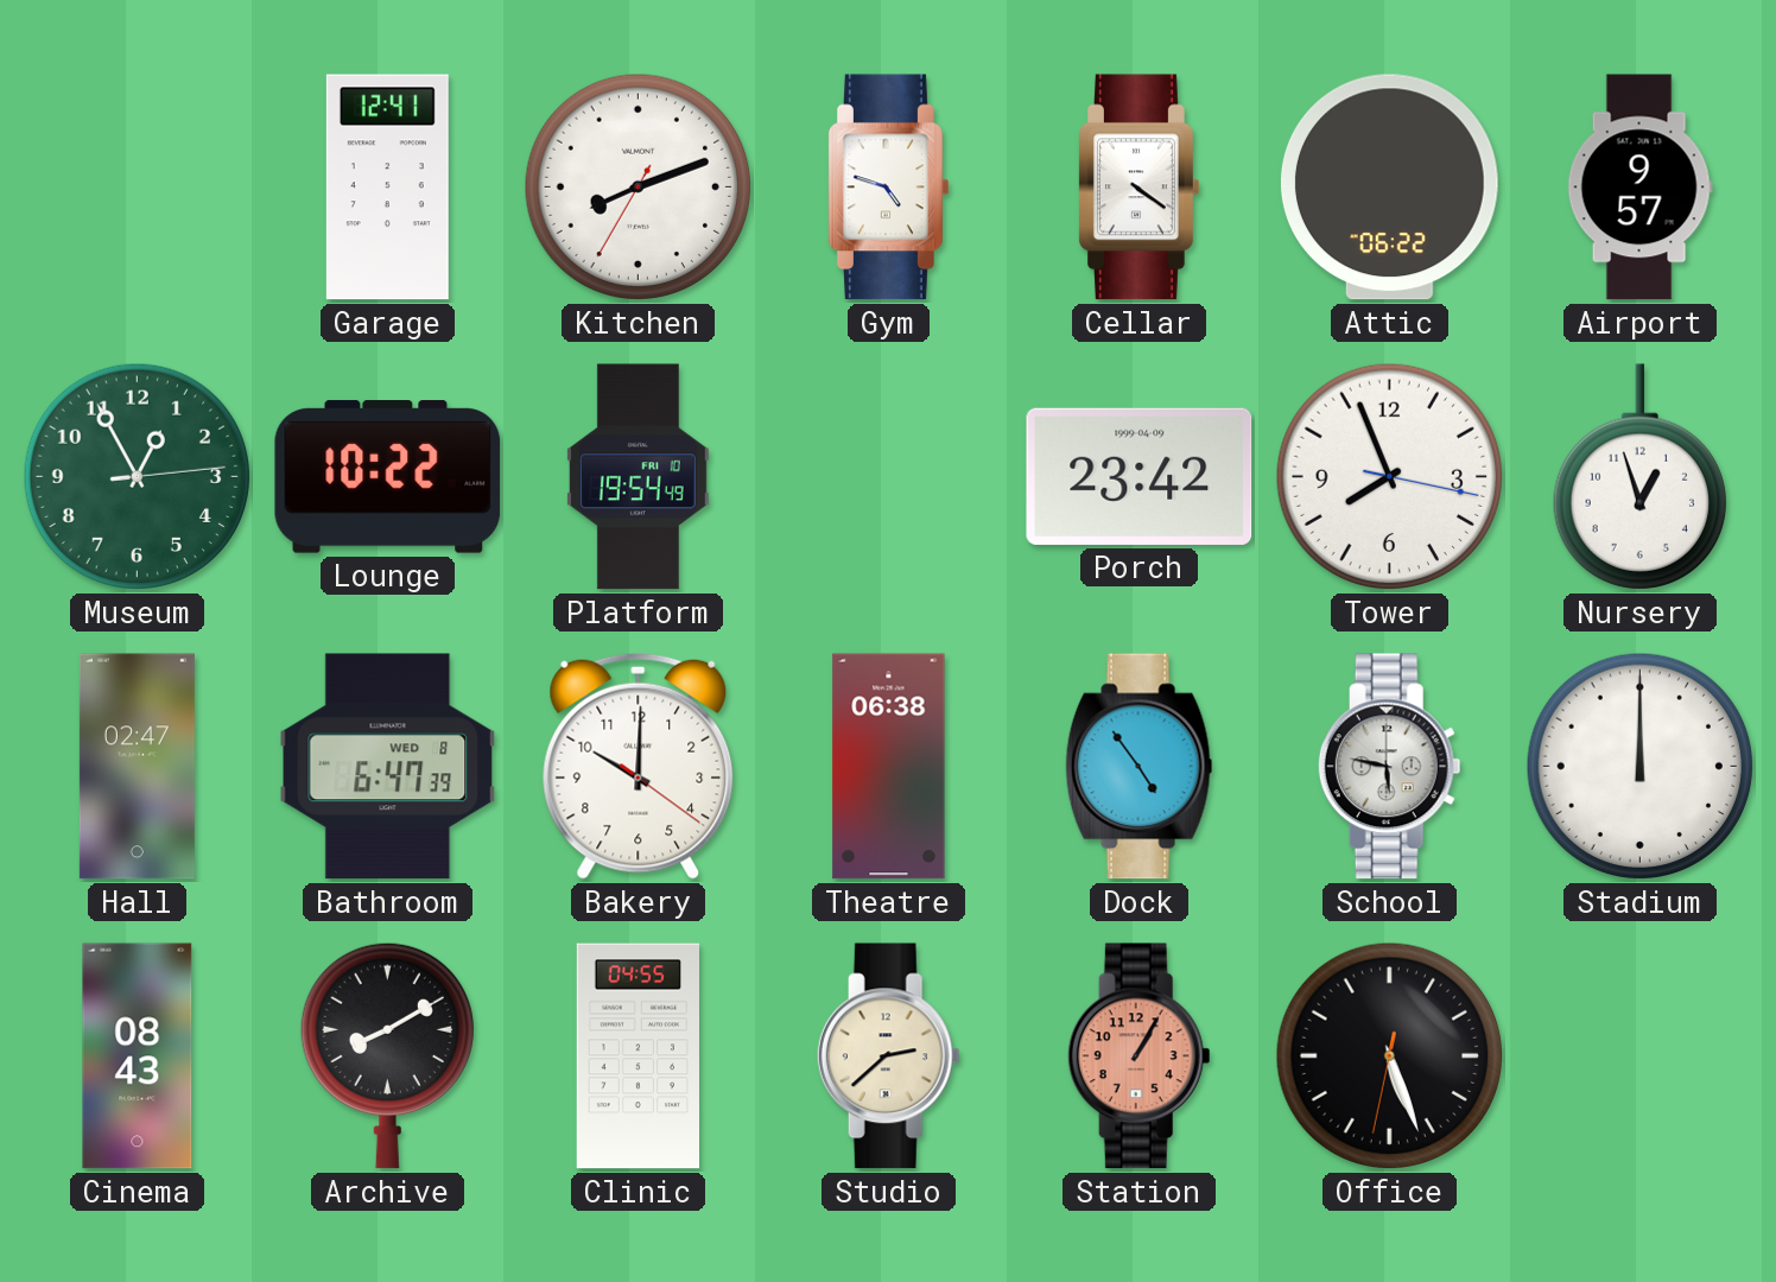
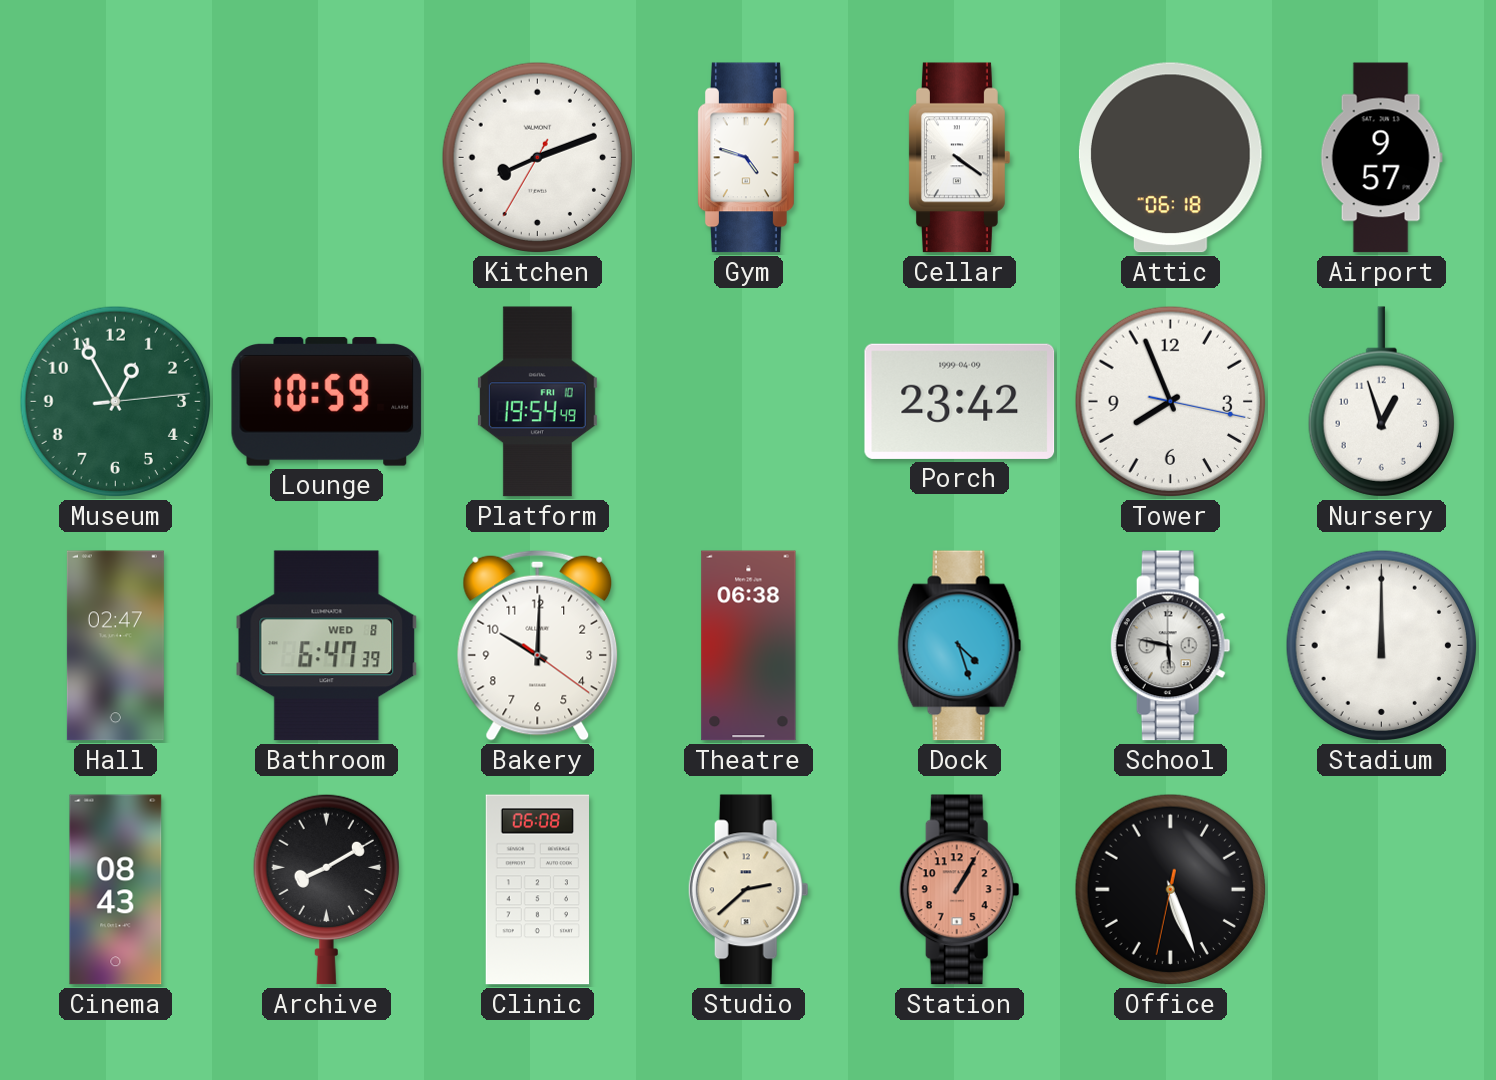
Garage: 12:41 -> none
Attic: 06:22 -> 06:18
Lounge: 10:22 -> 10:59
Dock: 4:54 -> 4:27
Clinic: 04:55 -> 06:08
